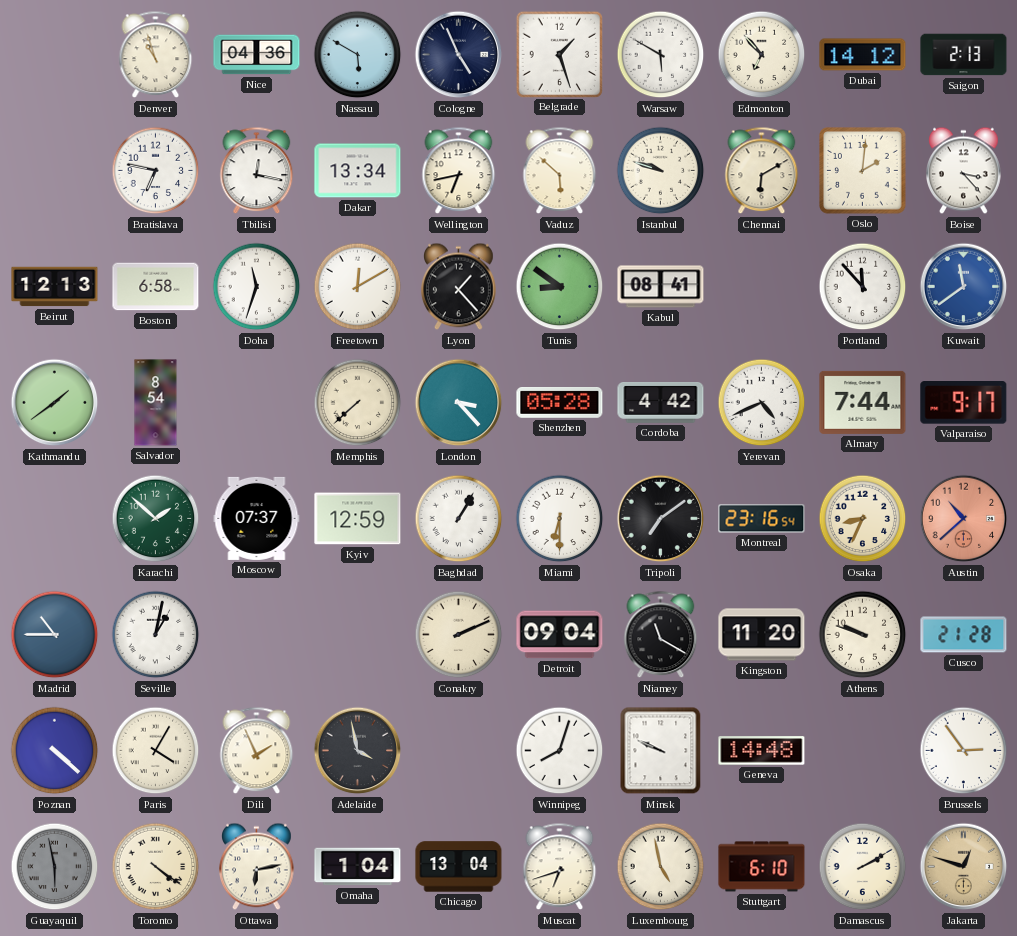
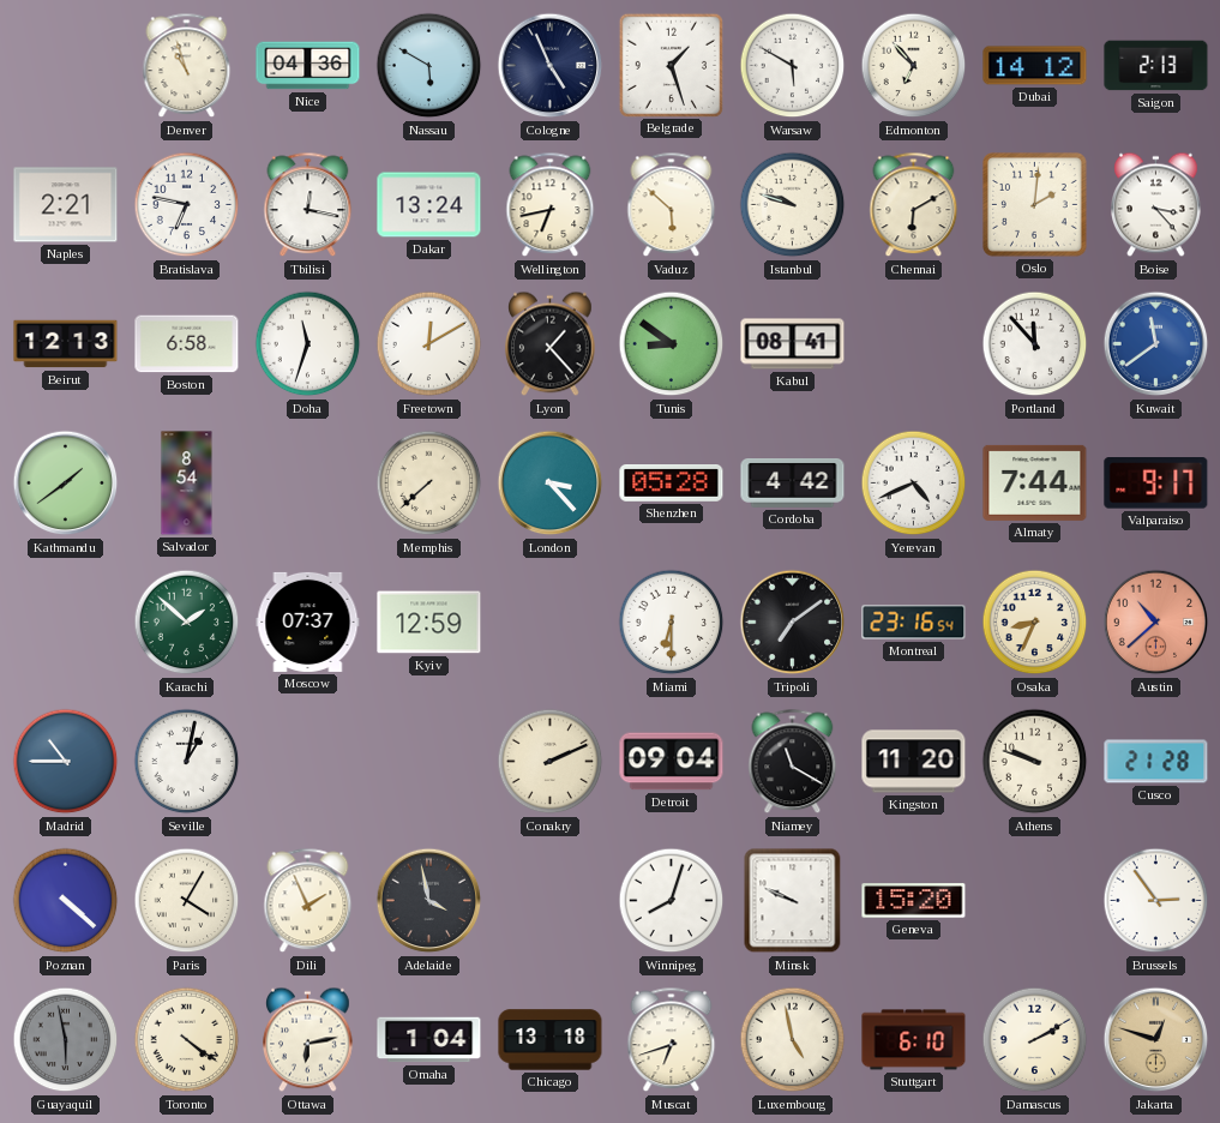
Naples: none -> 2:21
Dakar: 13:34 -> 13:24
Baghdad: 1:05 -> none
Geneva: 14:48 -> 15:20
Chicago: 13:04 -> 13:18
